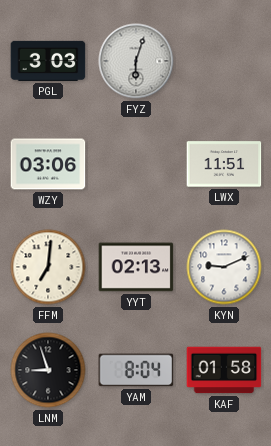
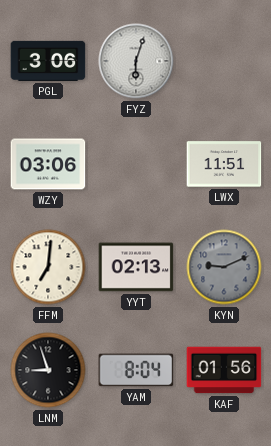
PGL: 3:03 -> 3:06
KYN dial: white -> grey
KAF: 01:58 -> 01:56
